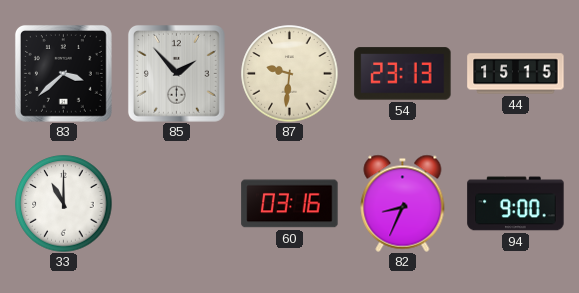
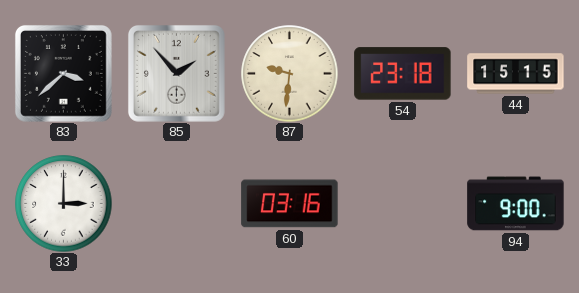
54: 23:13 -> 23:18
33: 11:00 -> 3:00
82: 8:34 -> none
